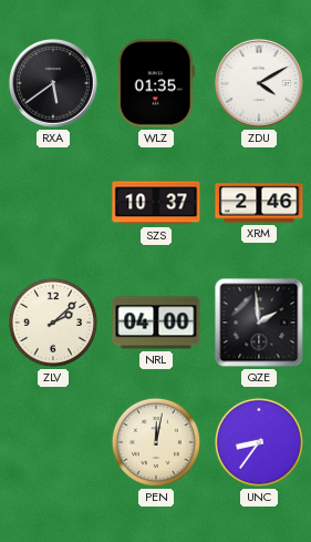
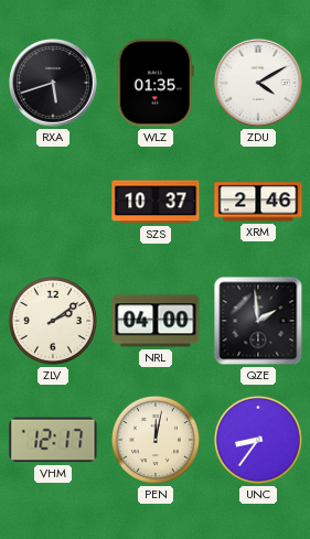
RXA: 5:39 -> 5:42
ZLV: 2:08 -> 2:09
VHM: none -> 12:17
